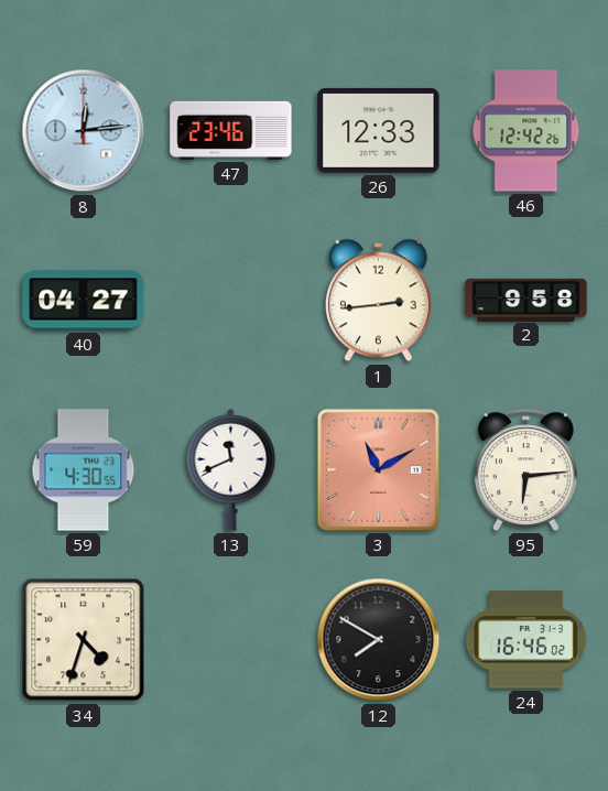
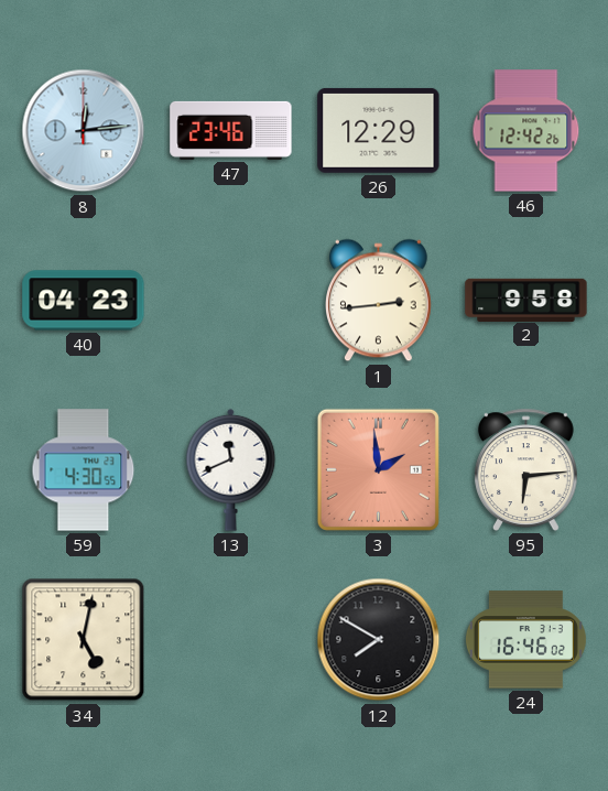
26: 12:33 -> 12:29
40: 04:27 -> 04:23
3: 11:10 -> 1:59
34: 4:33 -> 5:02
